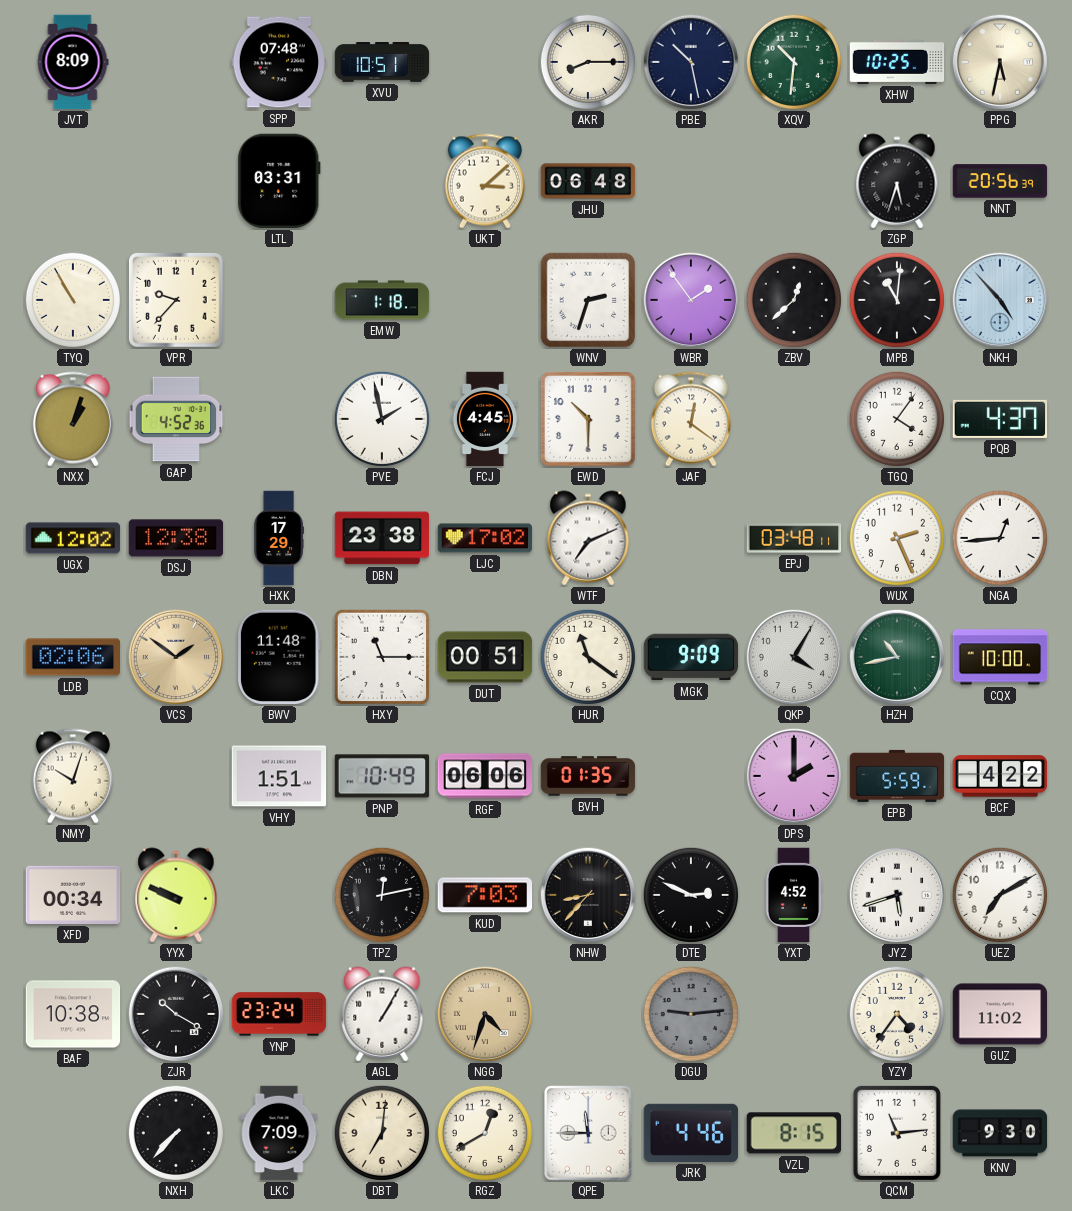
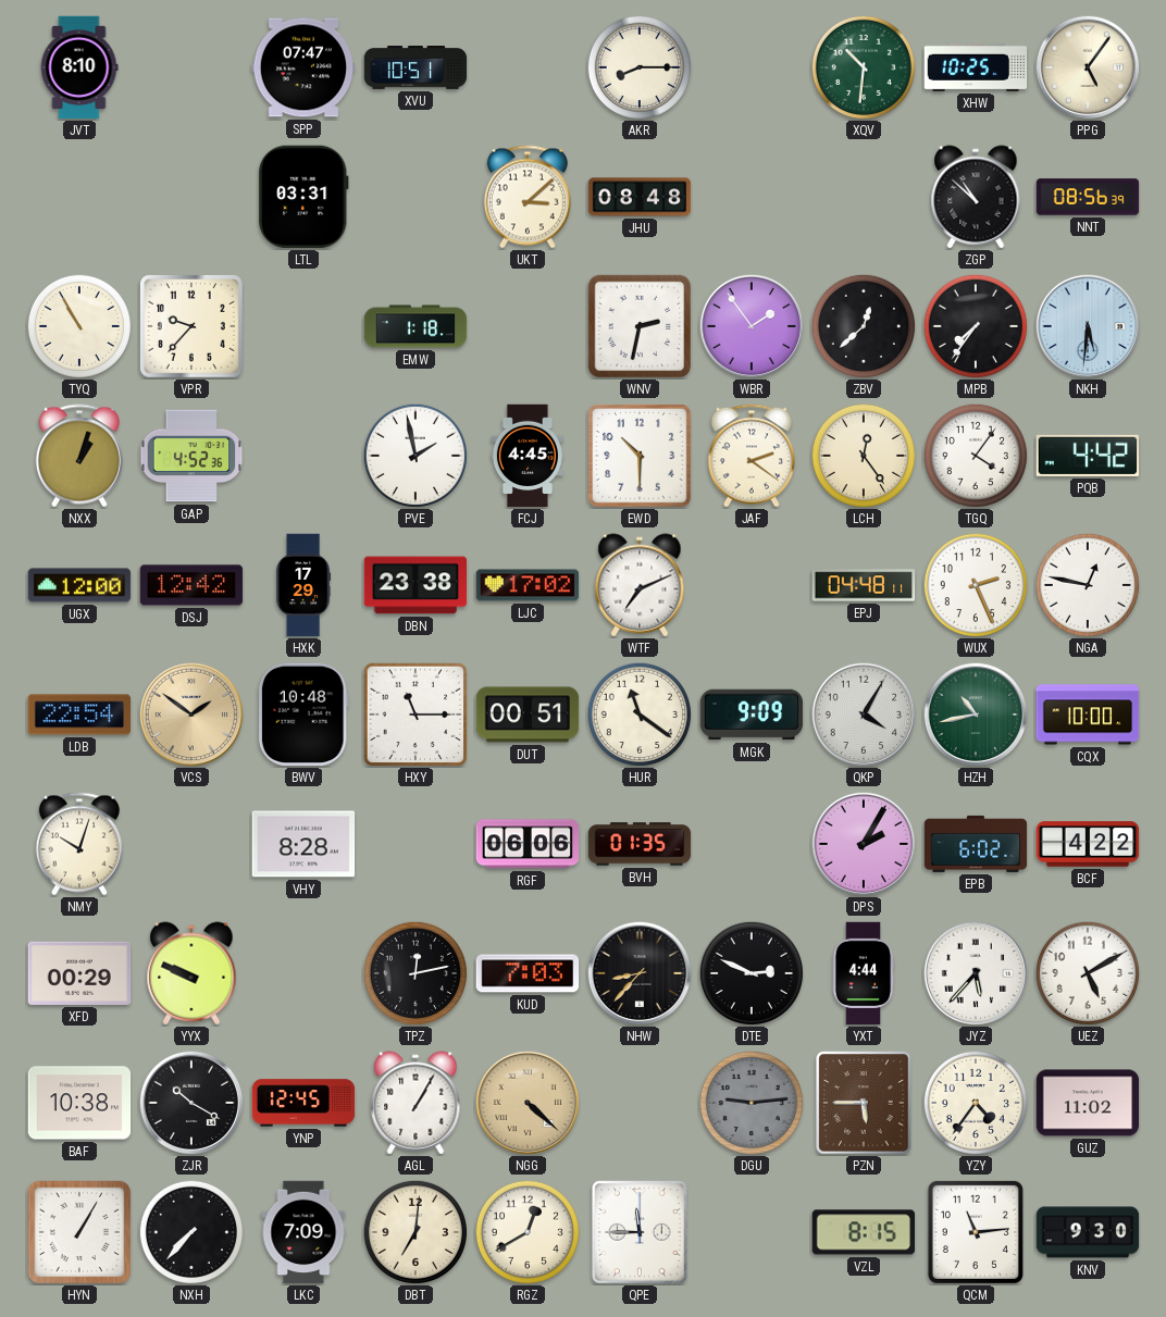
JVT: 8:09 -> 8:10
SPP: 07:48 -> 07:47
PBE: 10:28 -> none
PPG: 5:32 -> 5:06
JHU: 06:48 -> 08:48
ZGP: 5:33 -> 10:52
NNT: 20:56 -> 08:56
WNV: 2:33 -> 2:32
MPB: 11:01 -> 7:36
NKH: 4:53 -> 5:31
JAF: 12:21 -> 2:21
LCH: none -> 12:24
PQB: 4:37 -> 4:42
UGX: 12:02 -> 12:00
DSJ: 12:38 -> 12:42
EPJ: 03:48 -> 04:48
NGA: 12:44 -> 12:47
LDB: 02:06 -> 22:54
BWV: 11:48 -> 10:48
VHY: 1:51 -> 8:28
PNP: 10:49 -> none
DPS: 2:00 -> 2:05
EPB: 5:59 -> 6:02
XFD: 00:34 -> 00:29
YXT: 4:52 -> 4:44
JYZ: 5:42 -> 5:37
UEZ: 7:10 -> 5:10
YNP: 23:24 -> 12:45
NGG: 4:33 -> 4:22
PZN: none -> 5:45
HYN: none -> 1:05
JRK: 4:46 -> none
